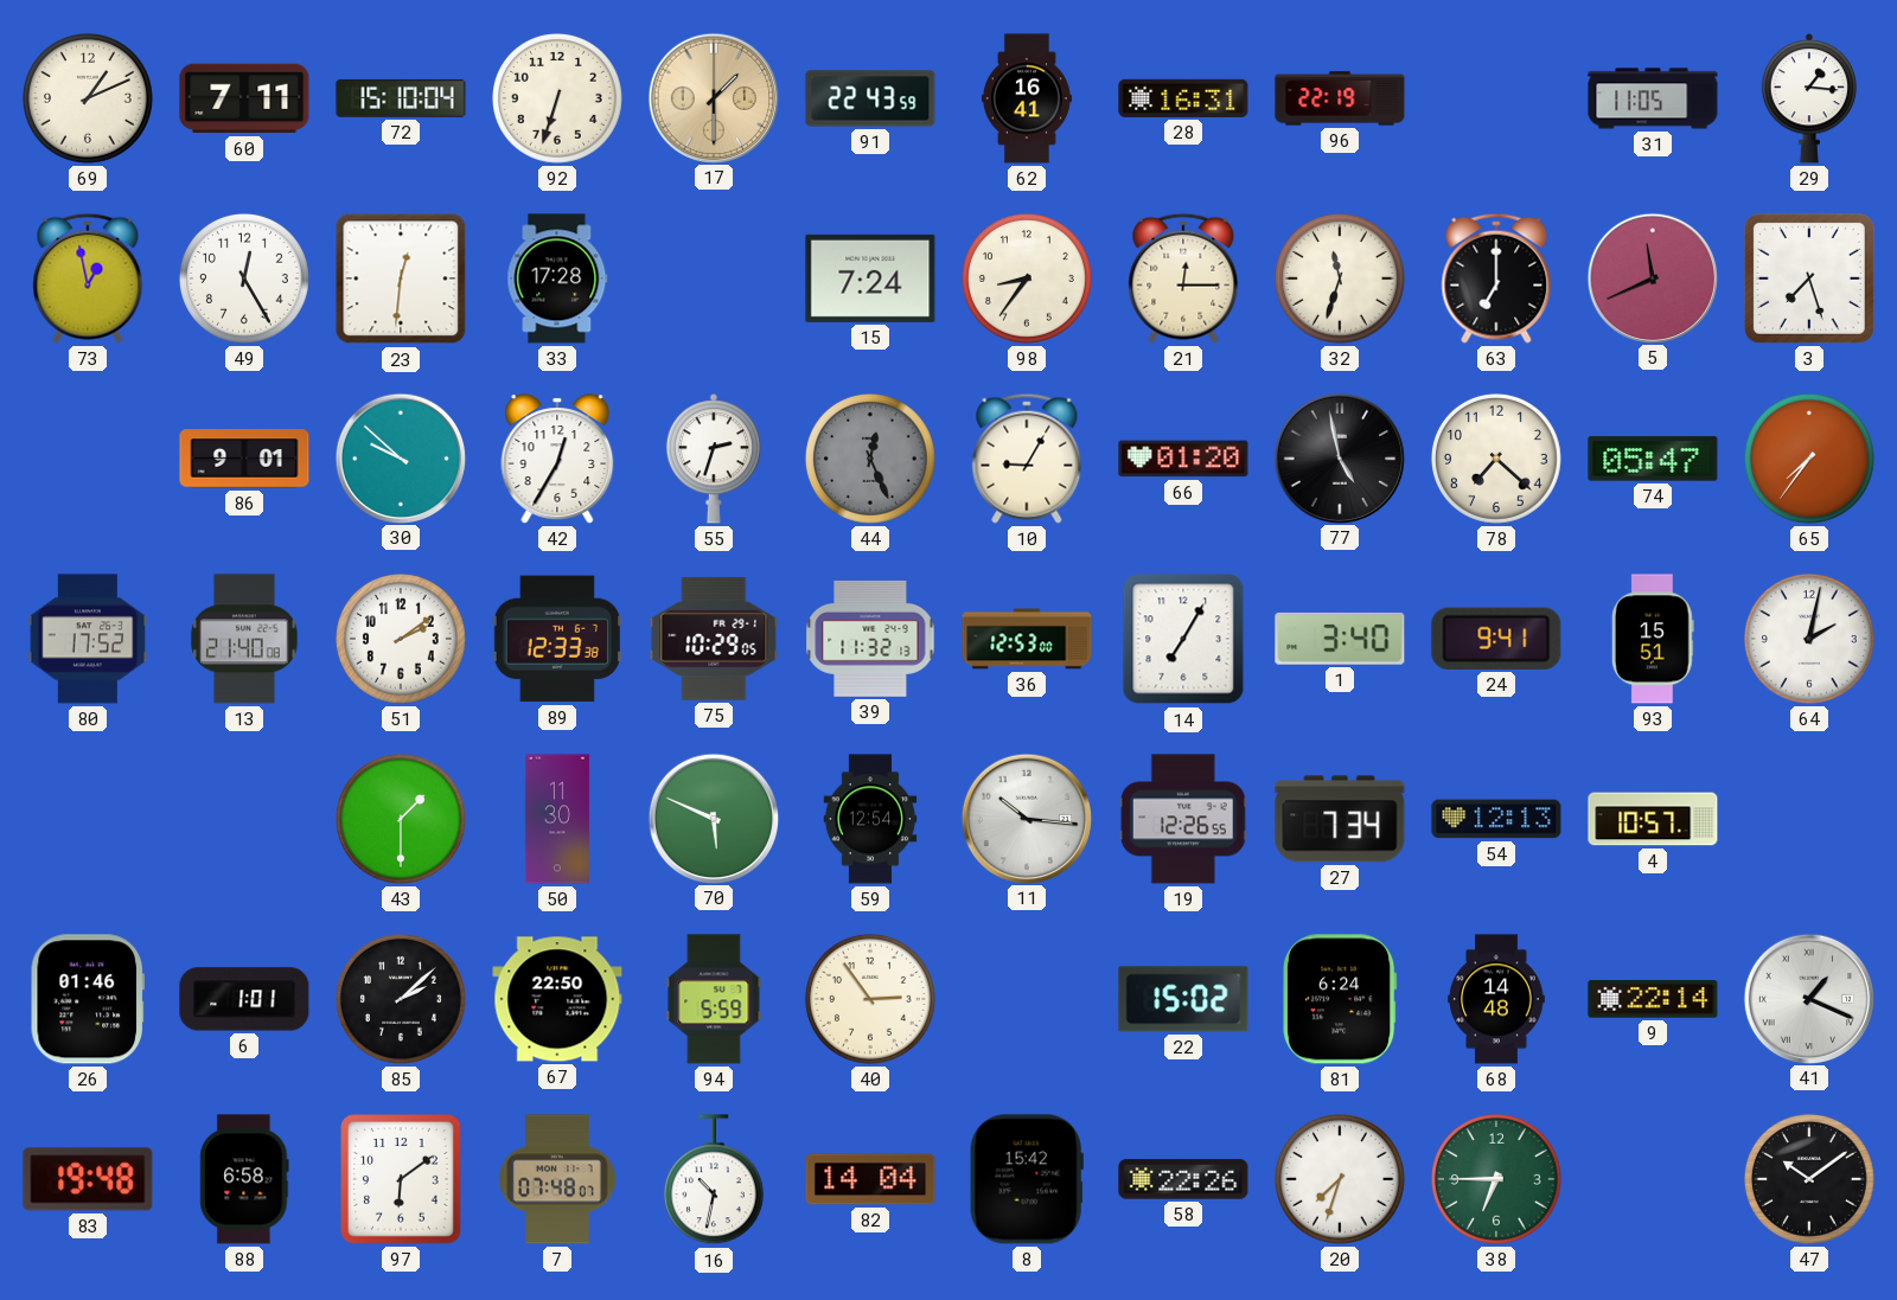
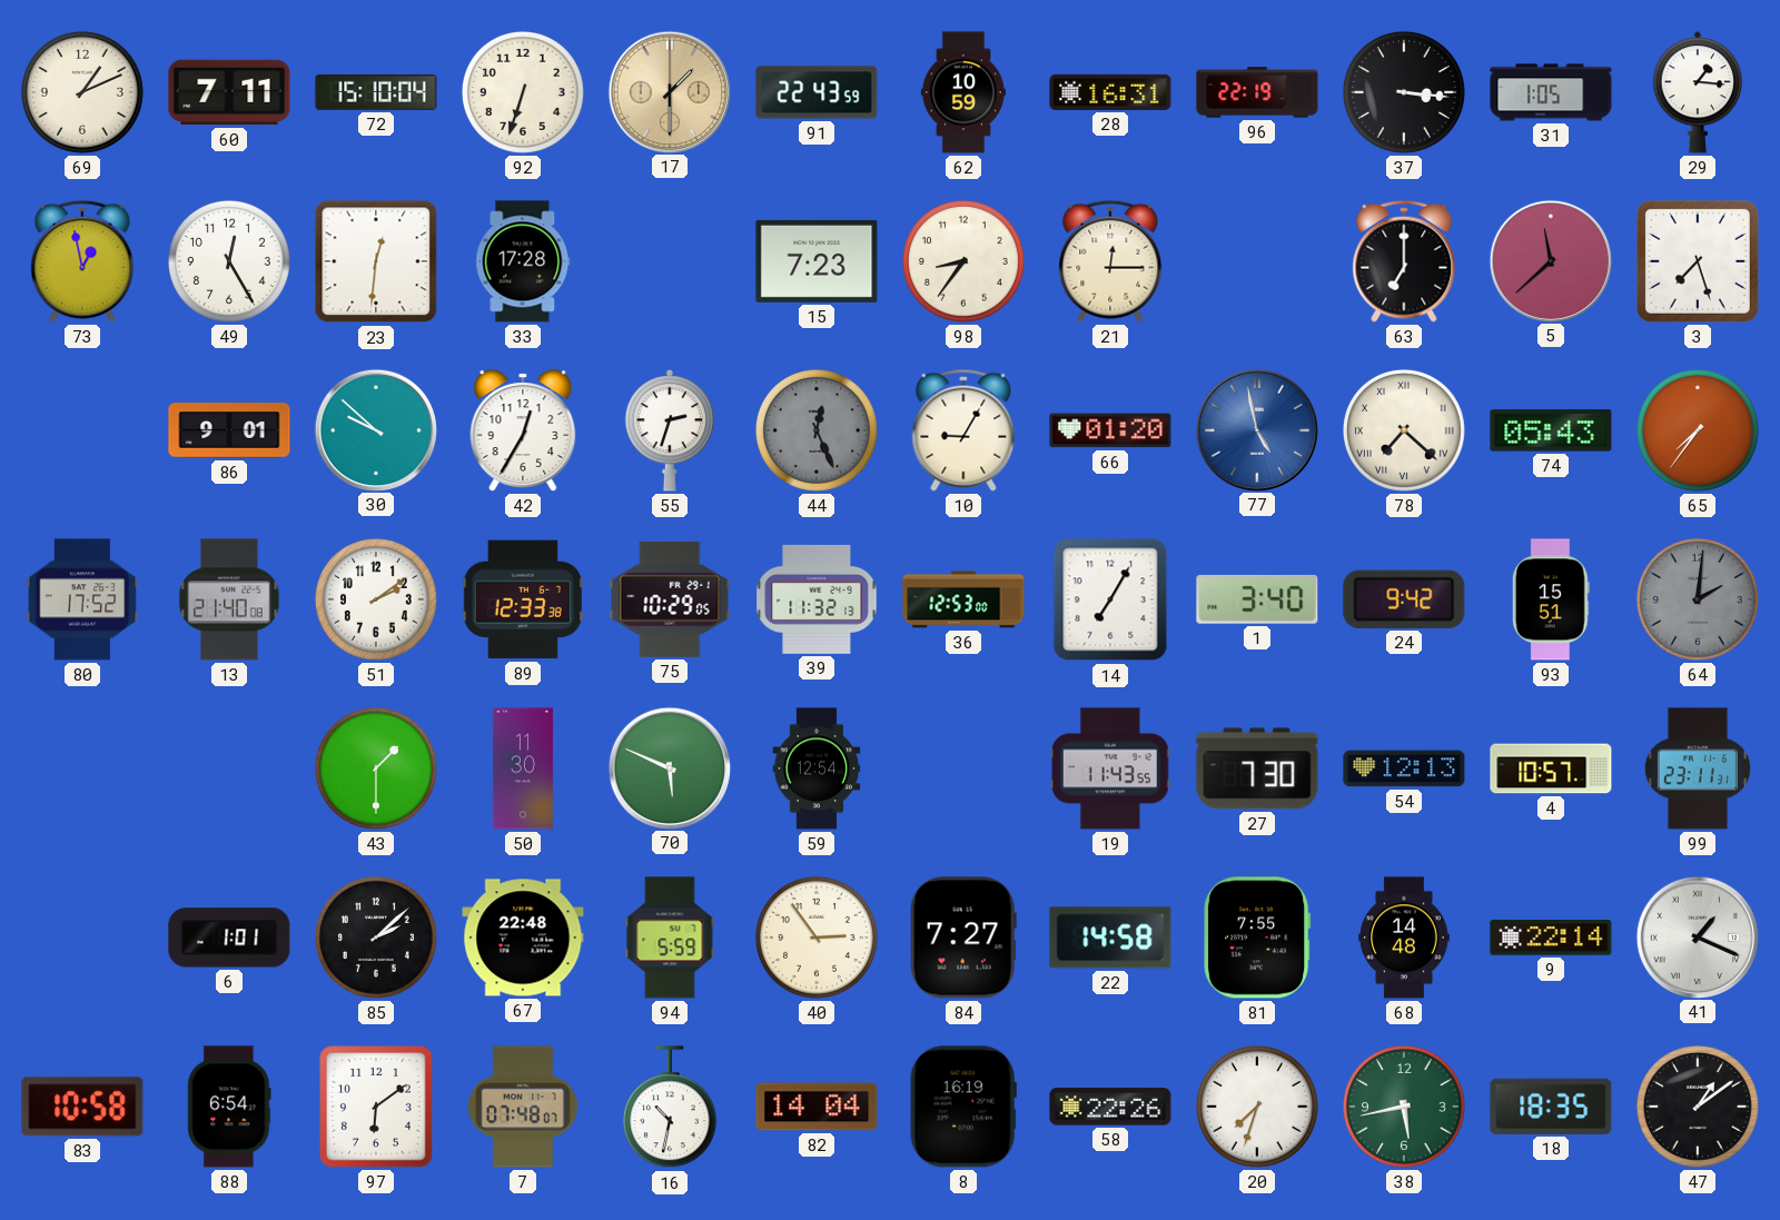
62: 16:41 -> 10:59
37: none -> 3:16
31: 11:05 -> 1:05
15: 7:24 -> 7:23
32: 11:33 -> none
5: 11:41 -> 11:38
77 dial: black -> blue
78 numerals: Arabic -> Roman
74: 05:47 -> 05:43
24: 9:41 -> 9:42
64: 2:02 -> 2:01
64 dial: white -> grey
11: 10:16 -> none
19: 12:26 -> 11:43
27: 7:34 -> 7:30
99: none -> 23:11
26: 01:46 -> none
67: 22:50 -> 22:48
84: none -> 7:27
22: 15:02 -> 14:58
81: 6:24 -> 7:55
83: 19:48 -> 10:58
88: 6:58 -> 6:54
8: 15:42 -> 16:19
38: 6:45 -> 5:43
18: none -> 18:35
47: 10:09 -> 1:09
